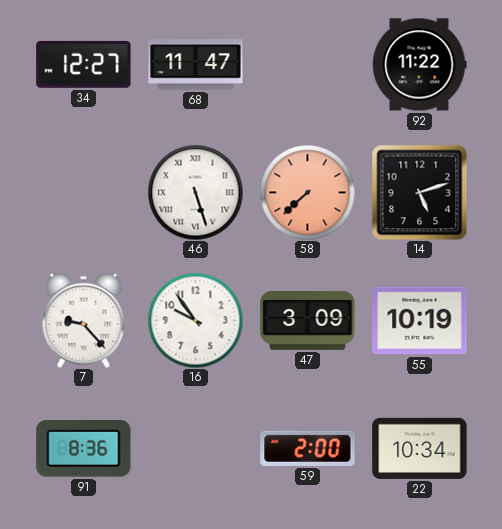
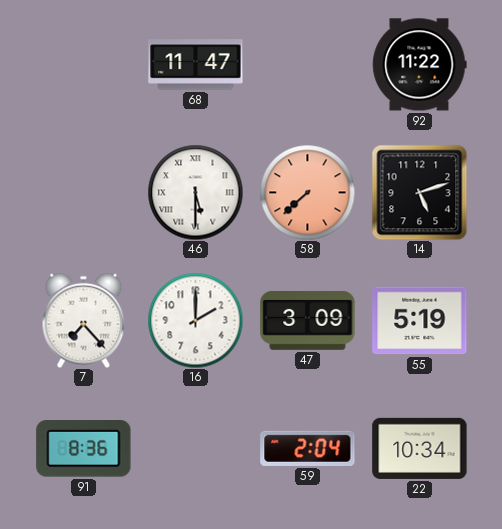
34: 12:27 -> none
46: 5:27 -> 5:30
7: 9:23 -> 7:23
16: 9:54 -> 2:00
55: 10:19 -> 5:19
59: 2:00 -> 2:04
